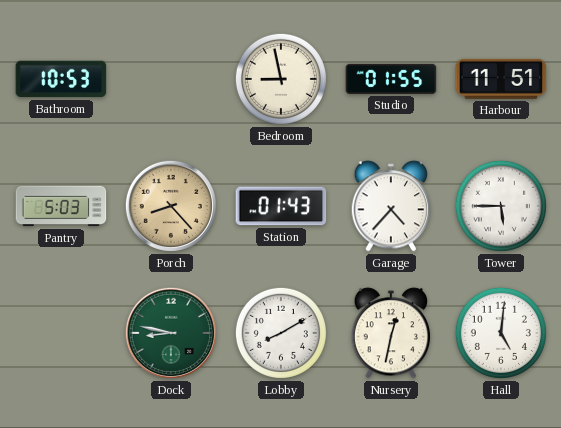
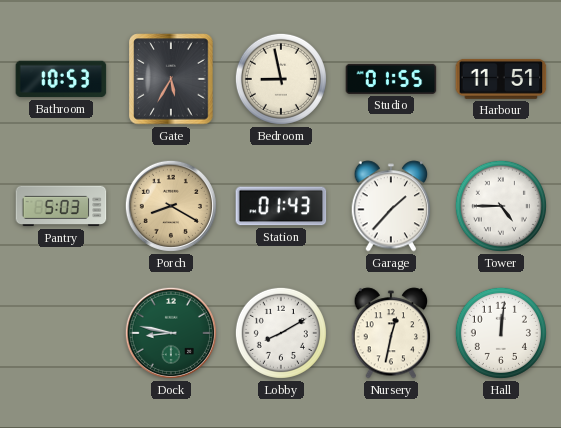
Gate: none -> 5:35
Porch: 8:23 -> 8:20
Garage: 4:37 -> 1:37
Tower: 5:45 -> 4:45
Hall: 5:01 -> 12:01
